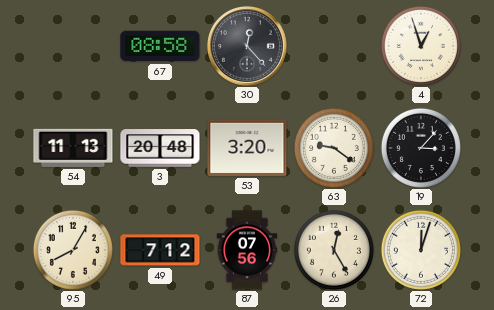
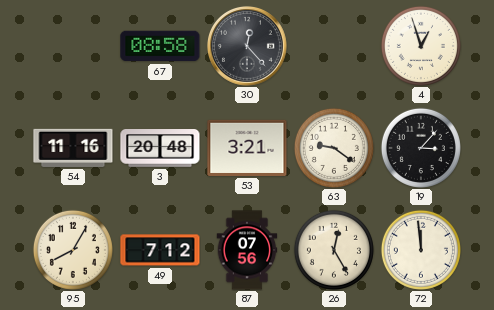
54: 11:13 -> 11:16
53: 3:20 -> 3:21
72: 12:03 -> 11:59
